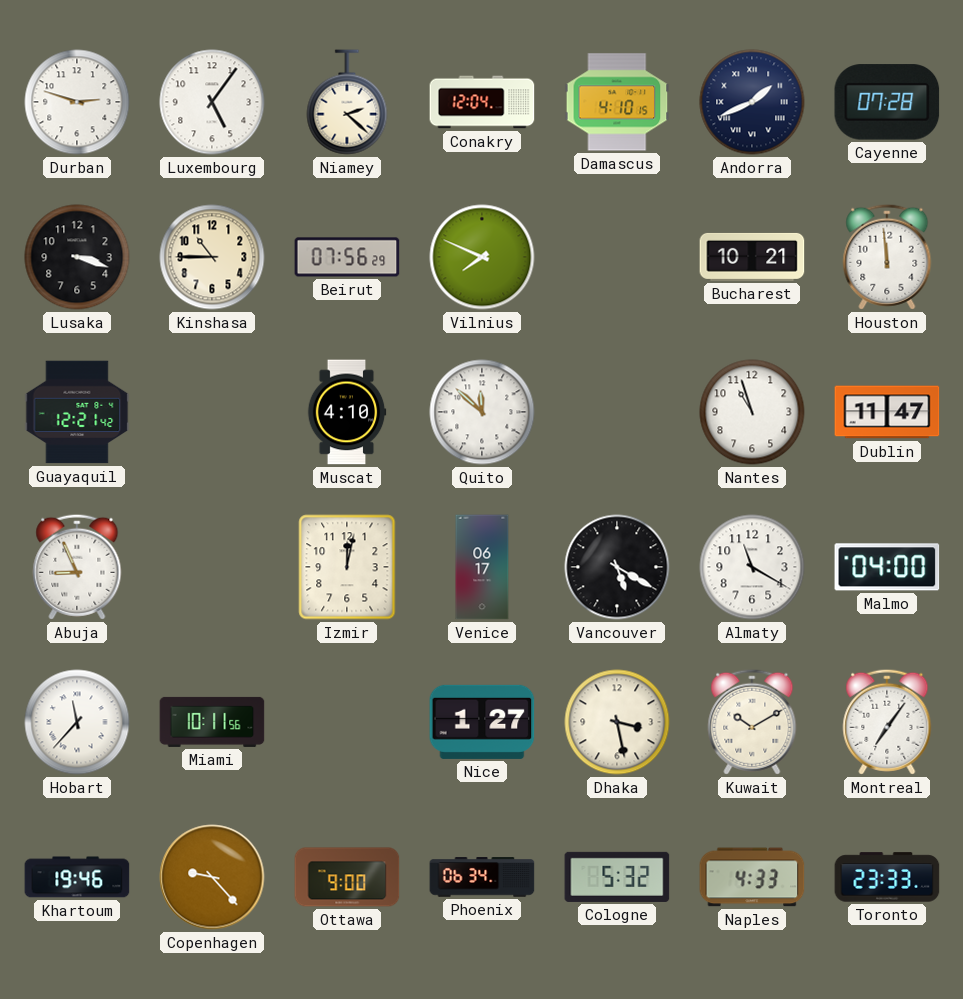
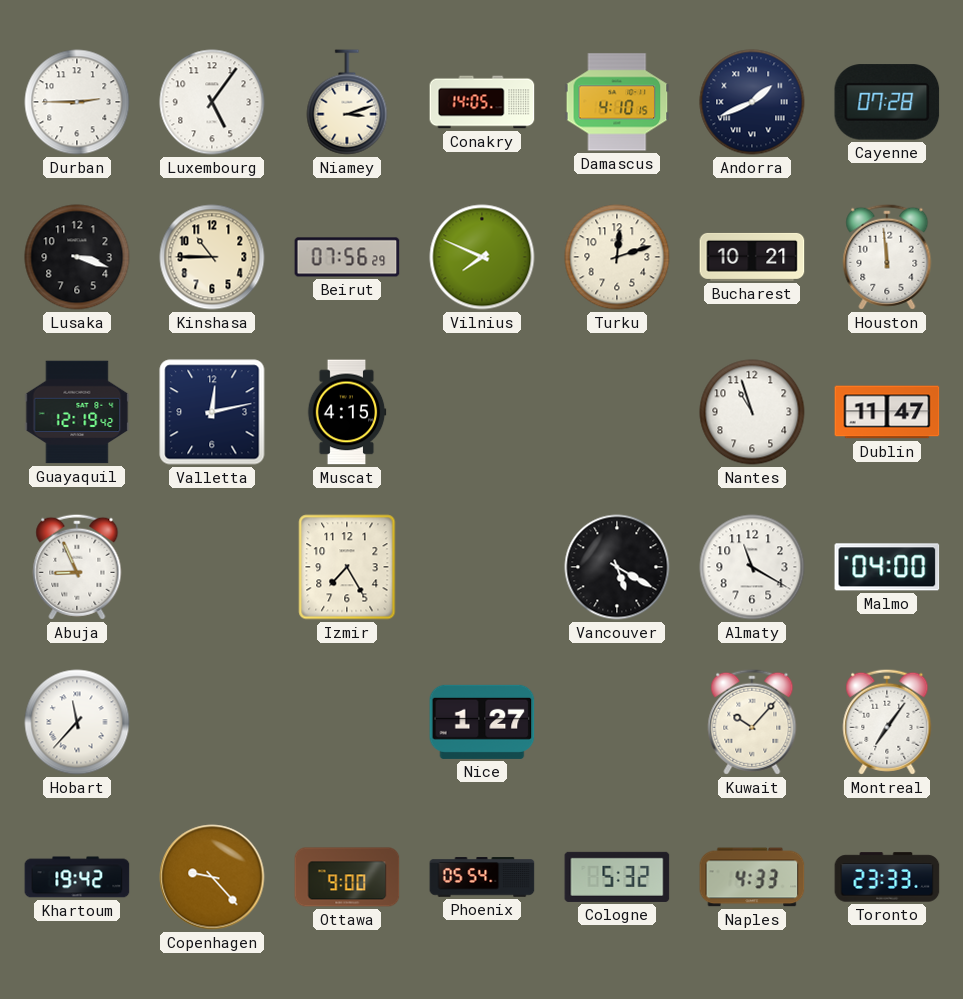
Durban: 2:48 -> 2:45
Niamey: 2:22 -> 3:12
Conakry: 12:04 -> 14:05
Turku: none -> 12:12
Guayaquil: 12:21 -> 12:19
Valletta: none -> 12:13
Muscat: 4:10 -> 4:15
Quito: 11:52 -> none
Izmir: 12:02 -> 7:25
Venice: 06:17 -> none
Miami: 10:11 -> none
Dhaka: 3:28 -> none
Kuwait: 10:10 -> 10:07
Khartoum: 19:46 -> 19:42
Phoenix: 06:34 -> 05:54
